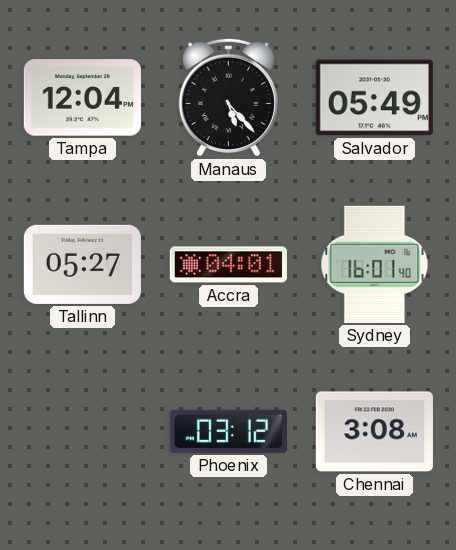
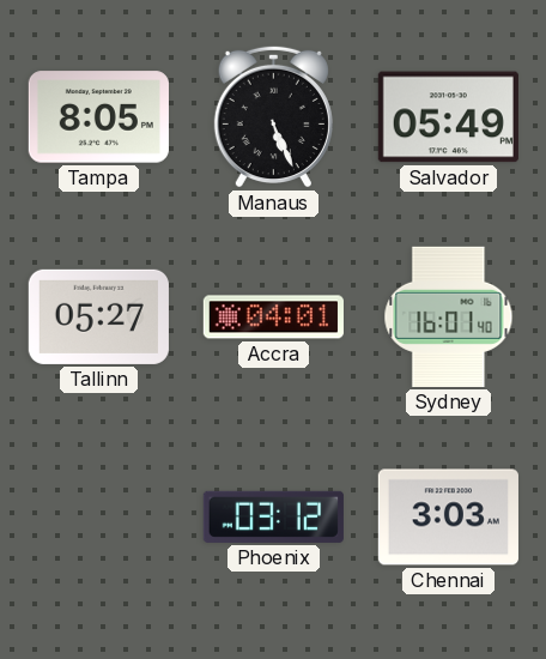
Tampa: 12:04 -> 8:05
Manaus: 5:23 -> 5:26
Chennai: 3:08 -> 3:03
